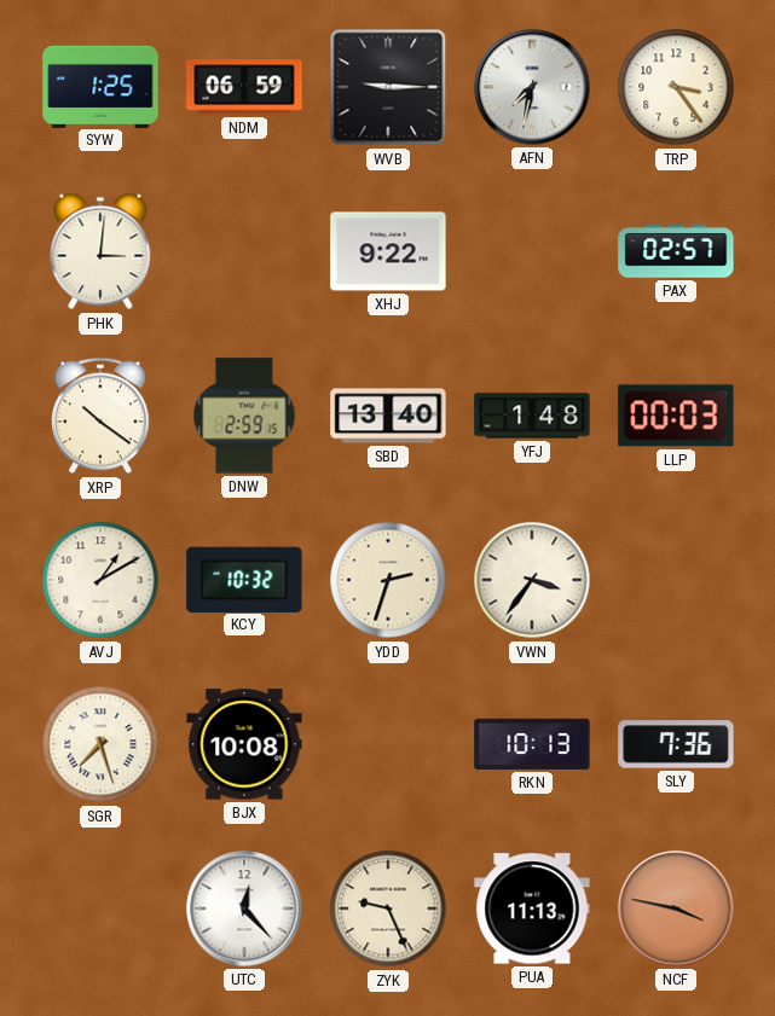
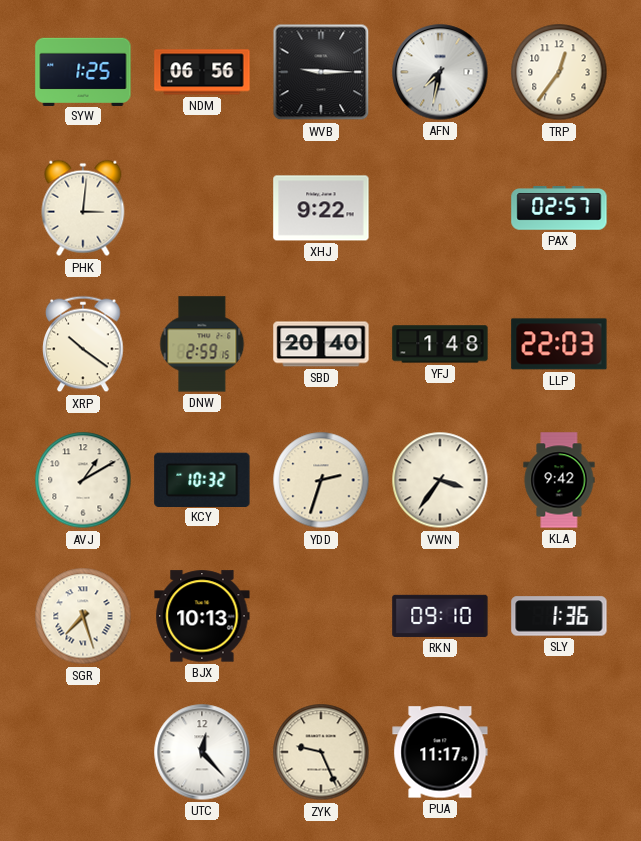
NDM: 06:59 -> 06:56
TRP: 3:24 -> 12:36
SBD: 13:40 -> 20:40
LLP: 00:03 -> 22:03
KLA: none -> 9:42
BJX: 10:08 -> 10:13
RKN: 10:13 -> 09:10
SLY: 7:36 -> 1:36
PUA: 11:13 -> 11:17
NCF: 3:47 -> none
